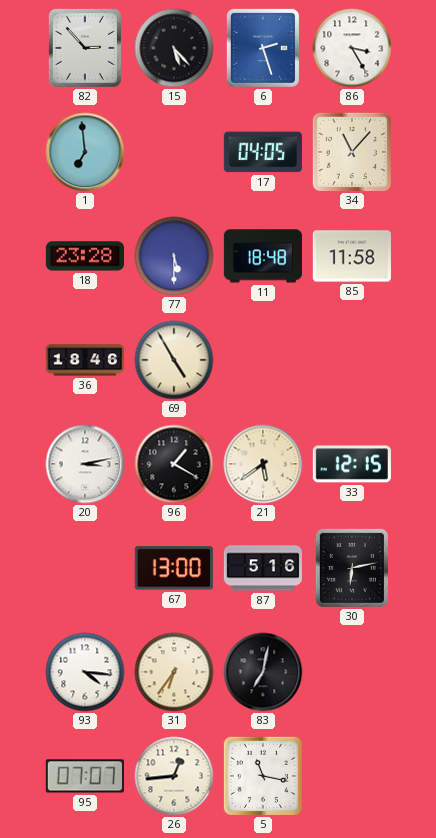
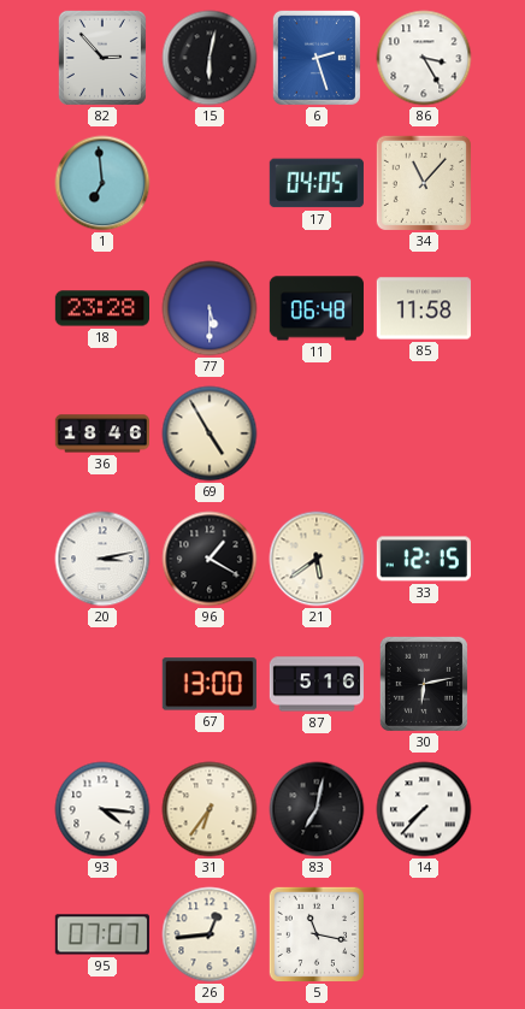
15: 5:23 -> 6:02
11: 18:48 -> 06:48
14: none -> 7:37
